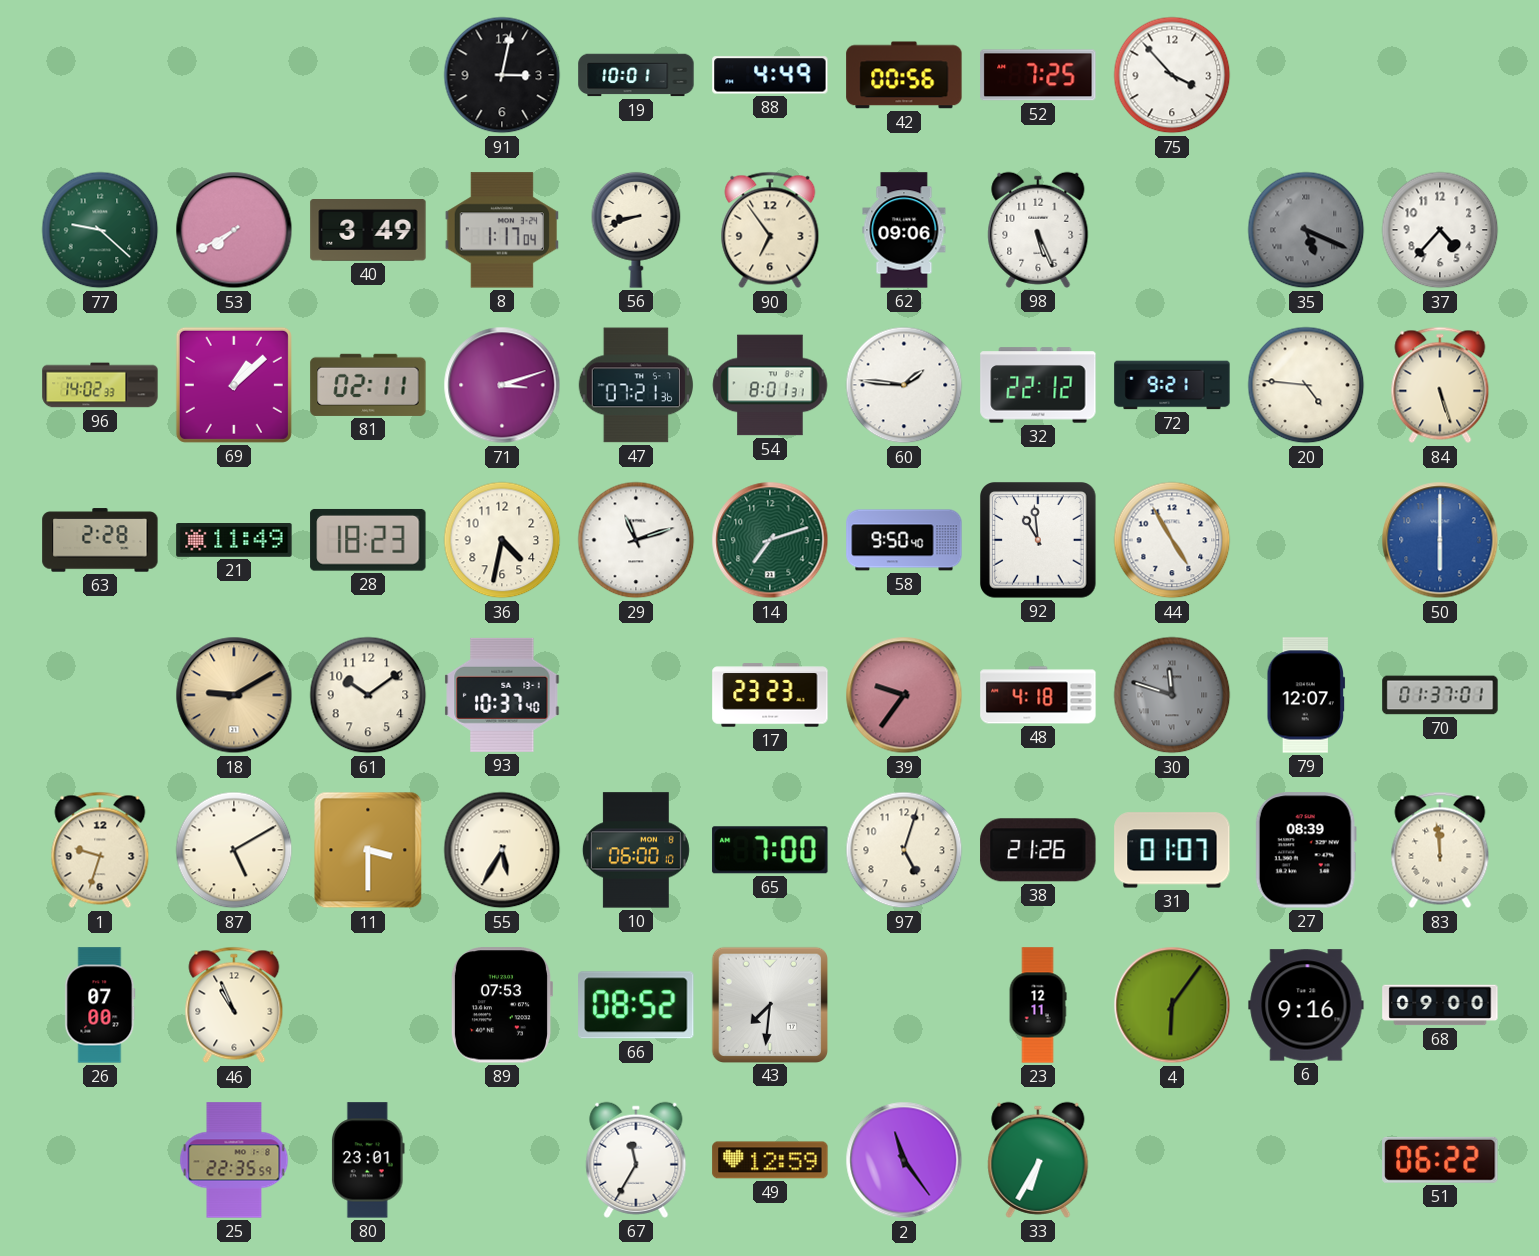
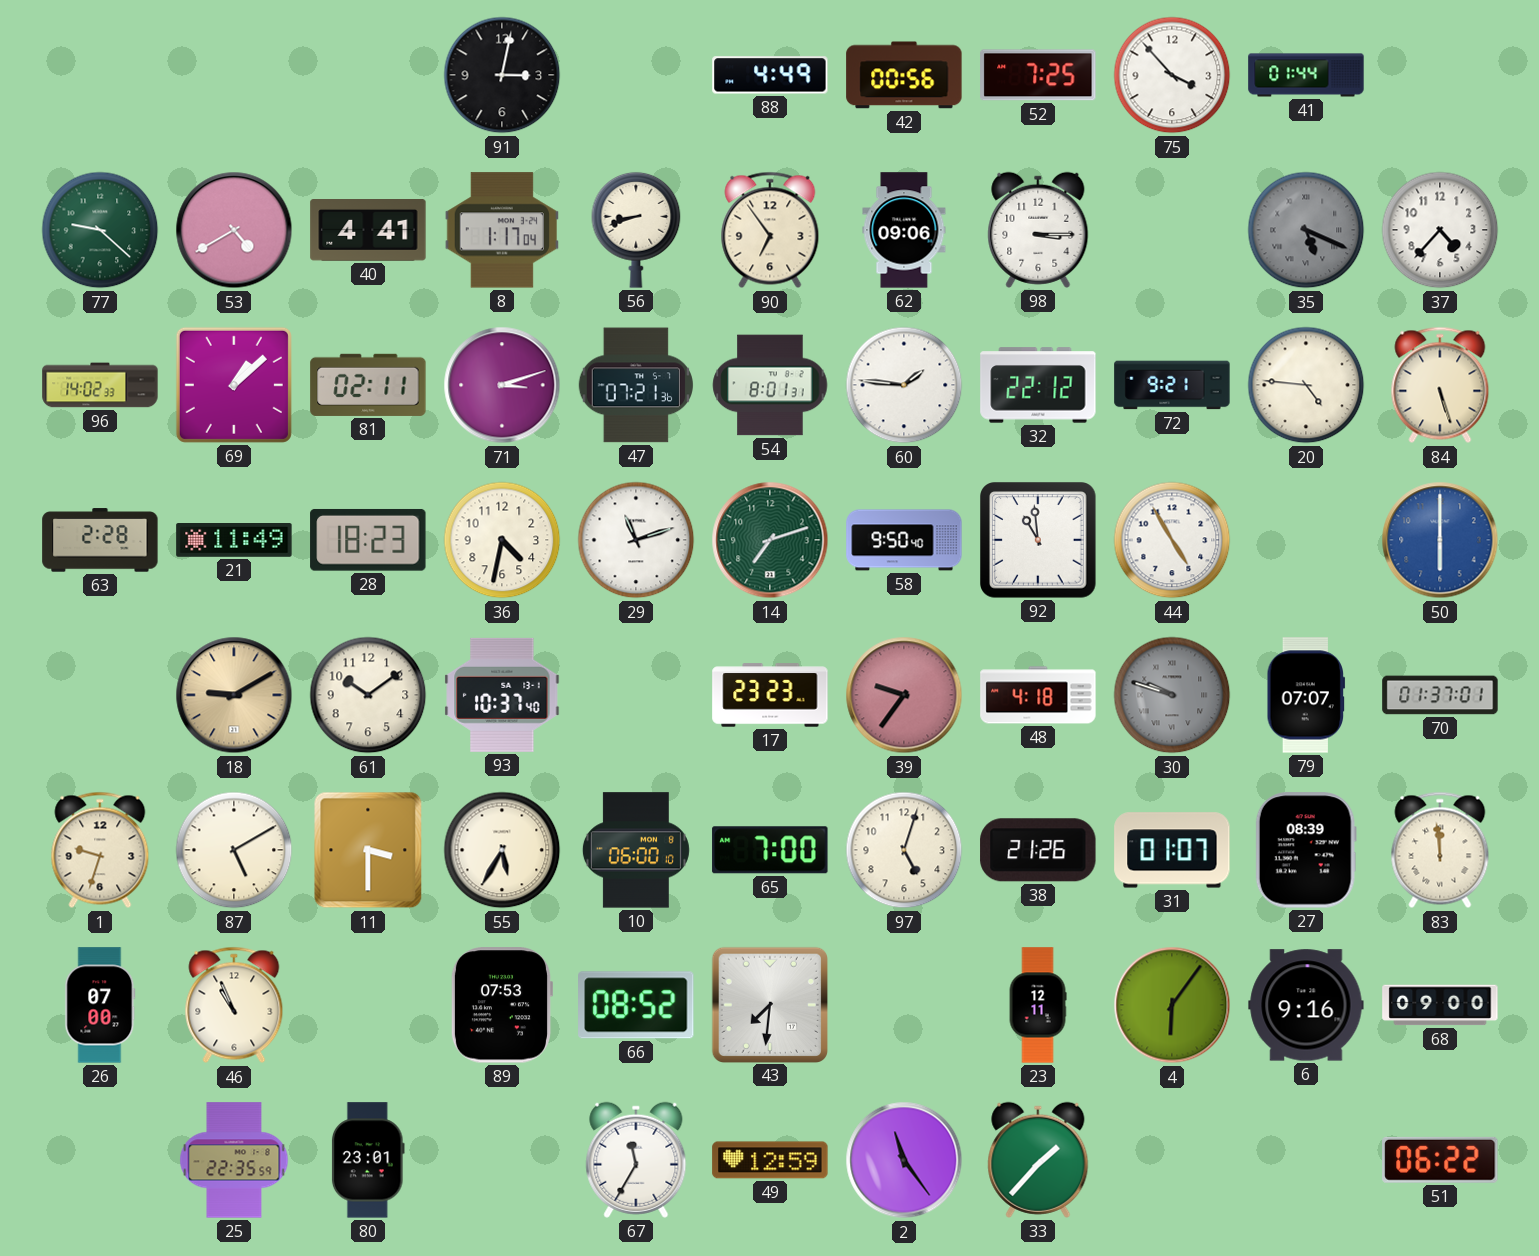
19: 10:01 -> none
41: none -> 01:44
53: 7:40 -> 4:40
40: 3:49 -> 4:41
98: 5:26 -> 3:15
30: 11:48 -> 9:48
79: 12:07 -> 07:07
33: 6:35 -> 1:37
